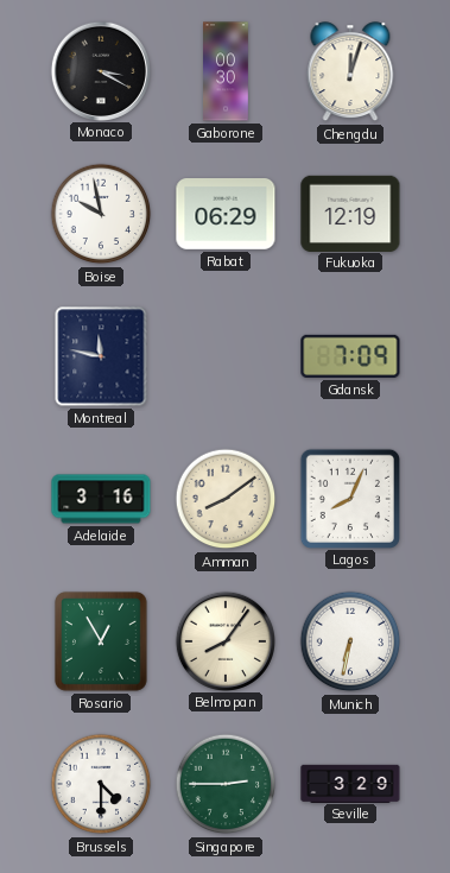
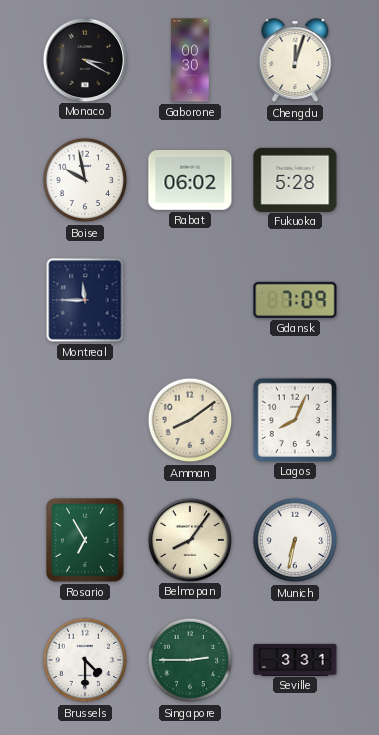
Rabat: 06:29 -> 06:02
Fukuoka: 12:19 -> 5:28
Montreal: 11:47 -> 11:45
Adelaide: 3:16 -> none
Rosario: 12:55 -> 6:55
Seville: 3:29 -> 3:31
